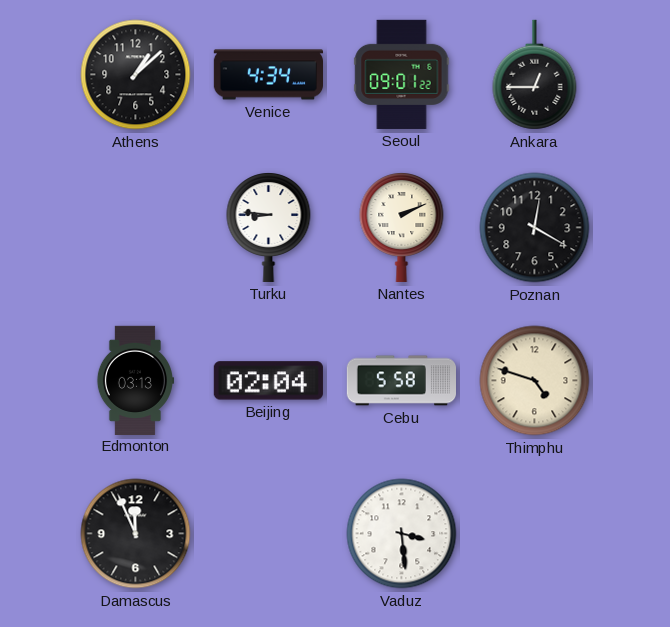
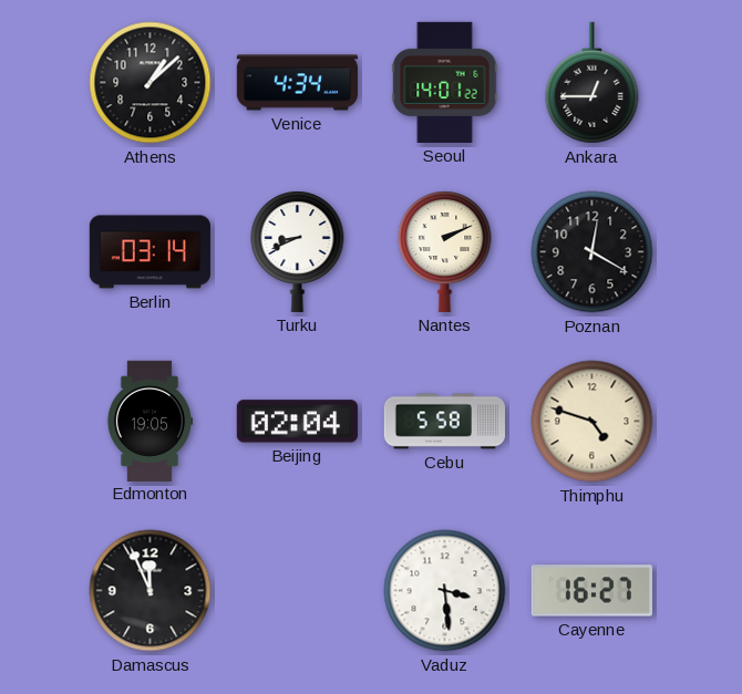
Seoul: 09:01 -> 14:01
Berlin: none -> 03:14
Turku: 8:46 -> 8:41
Edmonton: 03:13 -> 19:05
Cayenne: none -> 16:27
